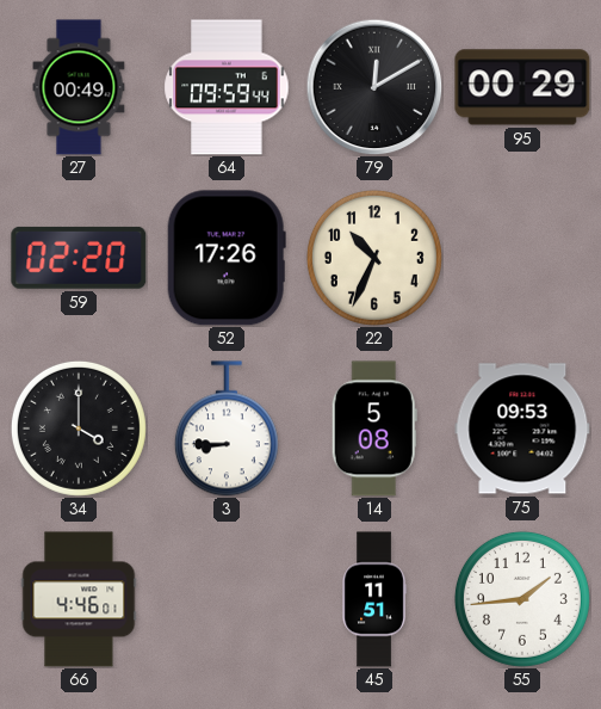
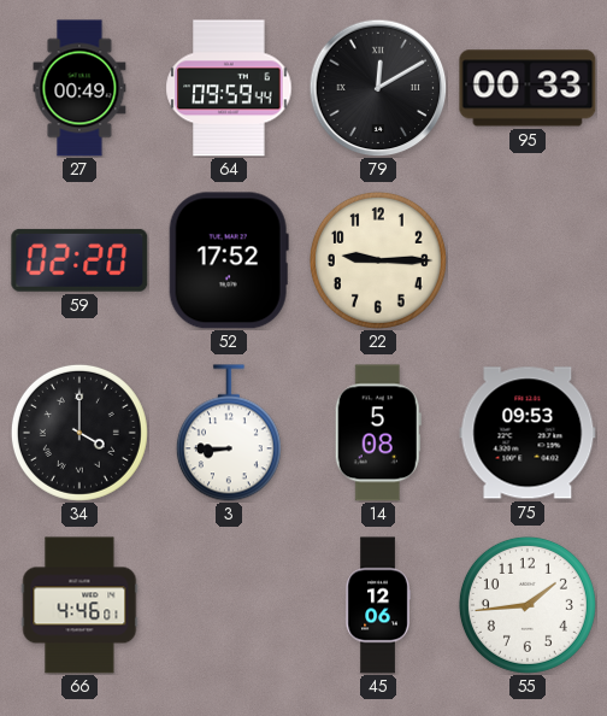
95: 00:29 -> 00:33
52: 17:26 -> 17:52
22: 10:34 -> 9:15
45: 11:51 -> 12:06
